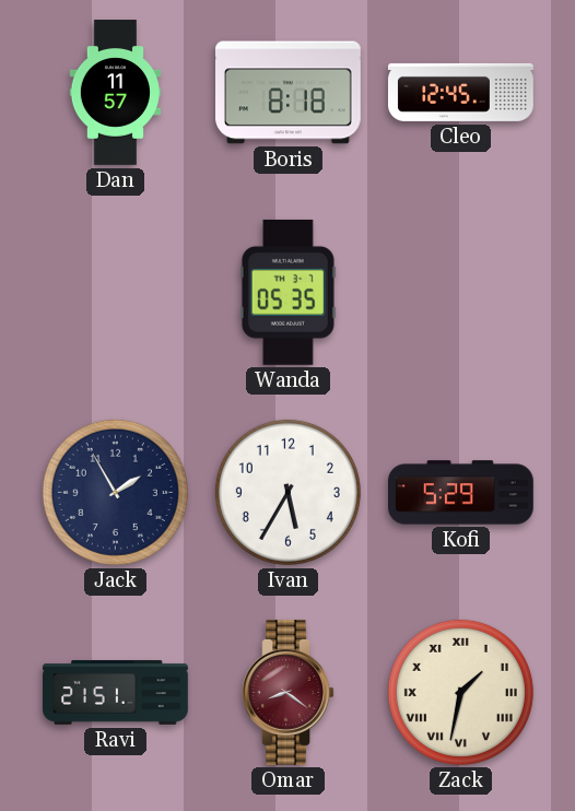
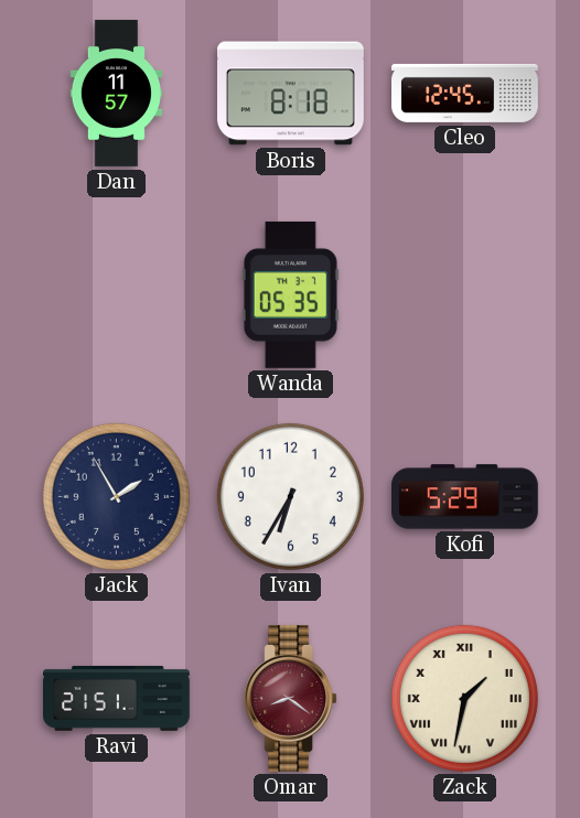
Ivan: 5:35 -> 6:35
